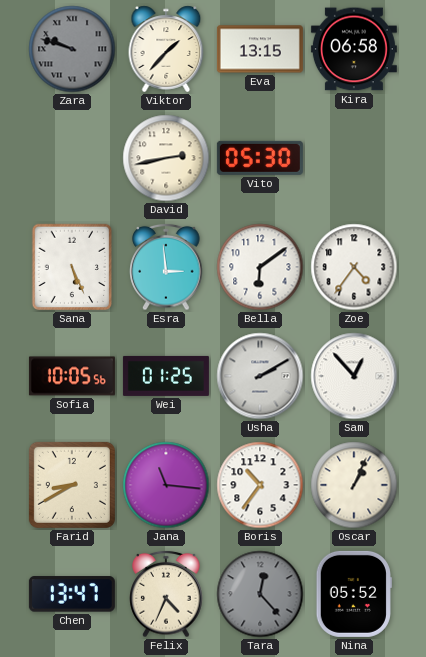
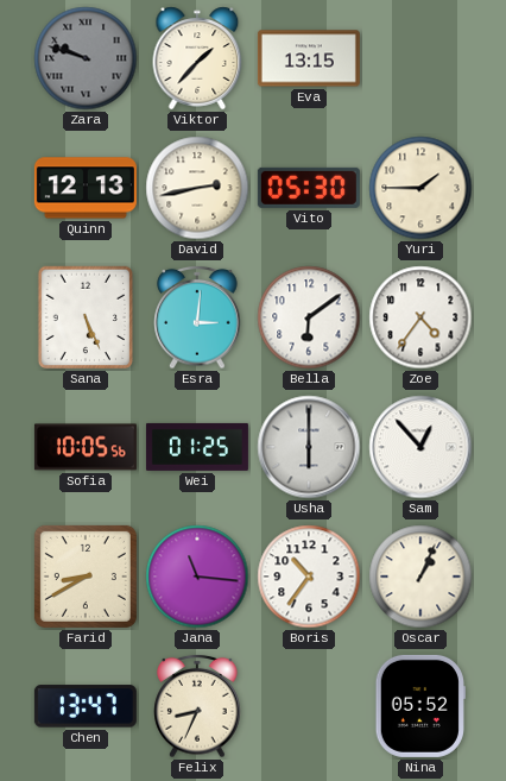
Kira: 06:58 -> none
Quinn: none -> 12:13
Yuri: none -> 1:45
Esra: 2:59 -> 3:01
Usha: 2:10 -> 6:00
Felix: 4:34 -> 8:34
Tara: 12:23 -> none
